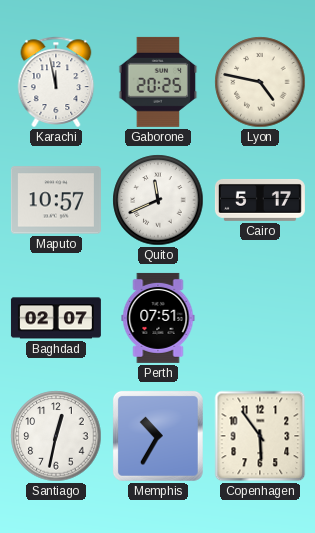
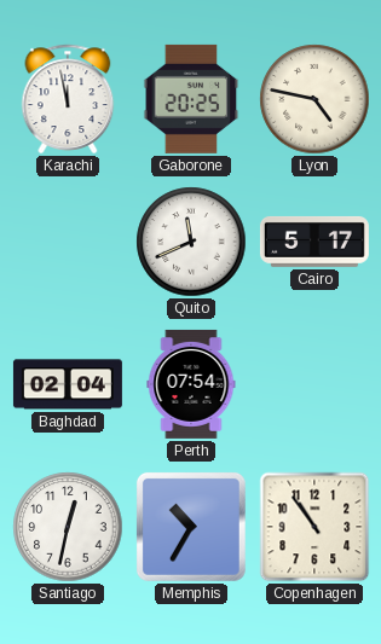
Maputo: 10:57 -> none
Baghdad: 02:07 -> 02:04
Perth: 07:51 -> 07:54
Copenhagen: 5:54 -> 10:54
